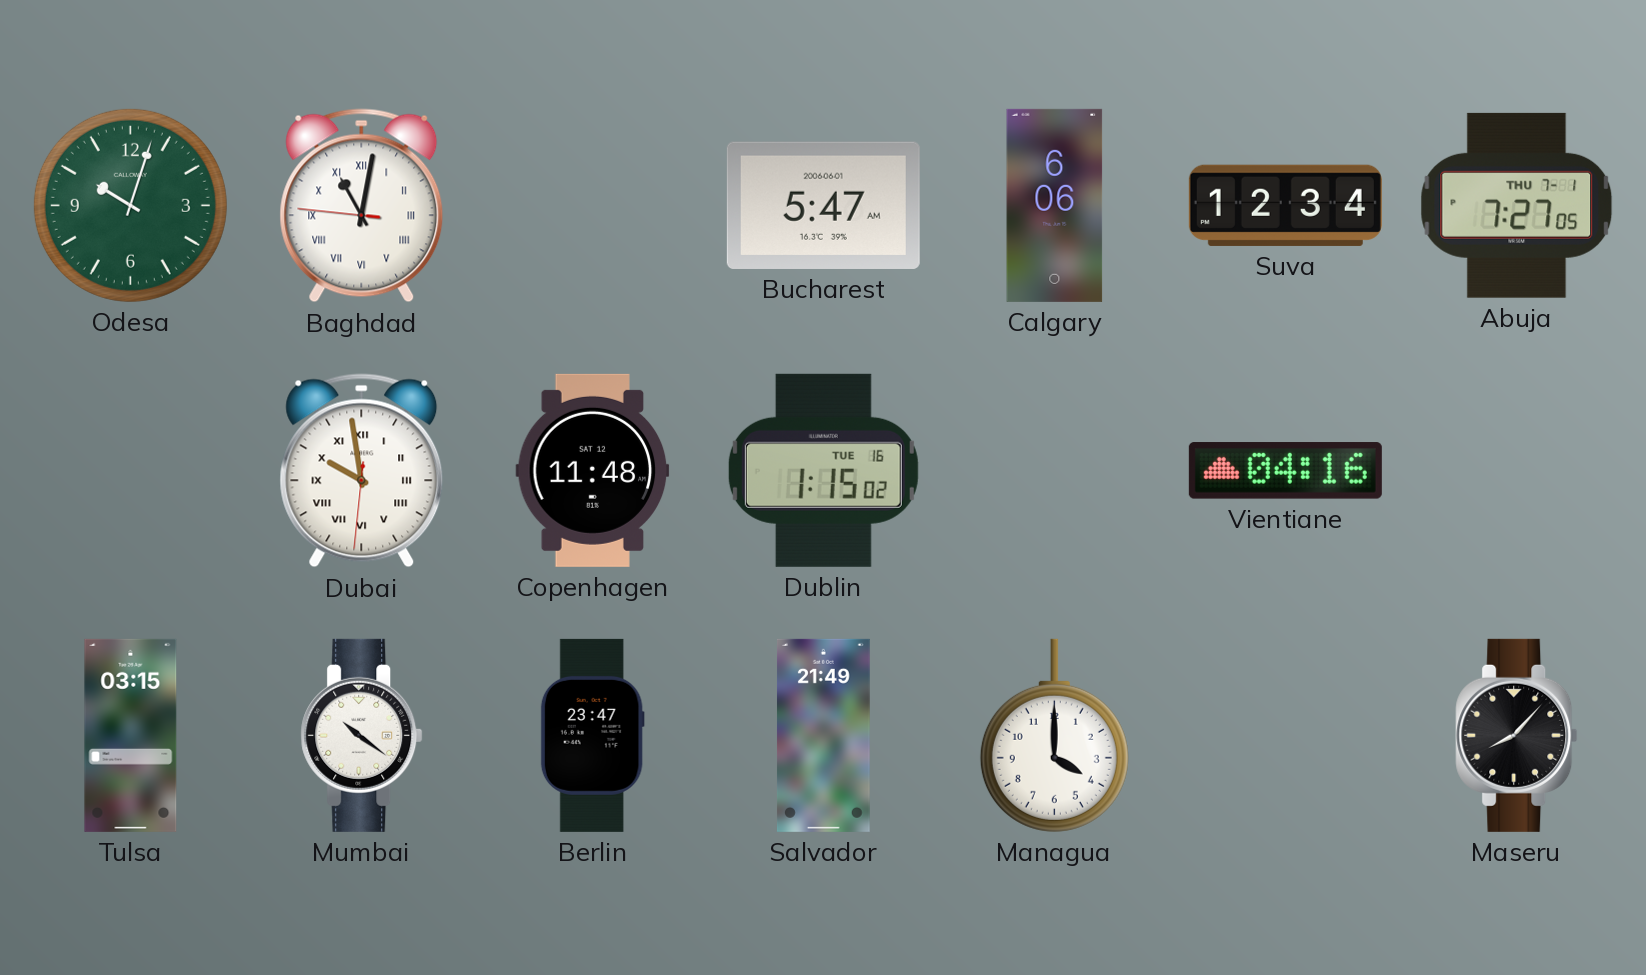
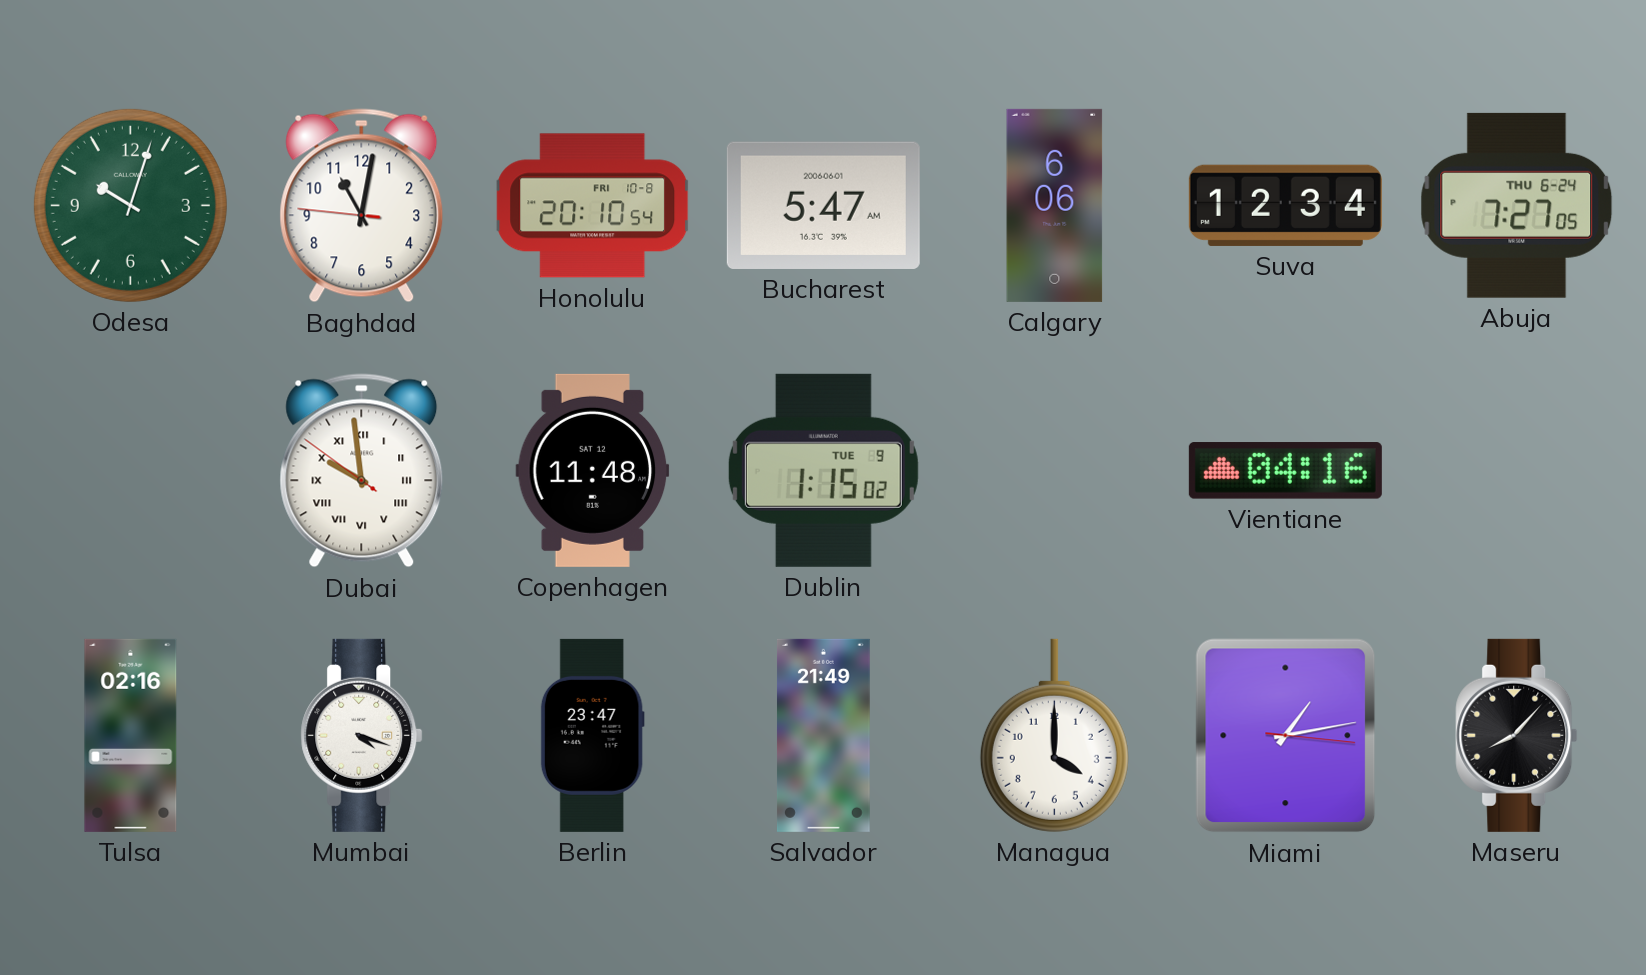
Baghdad numerals: Roman -> Arabic
Honolulu: none -> 20:10
Abuja date: THU 7-1 -> THU 6-24
Dubai: 9:58:31 -> 9:58:51
Dublin date: TUE 16 -> TUE 9
Tulsa: 03:15 -> 02:16
Mumbai: 10:21 -> 4:18
Miami: none -> 1:13
